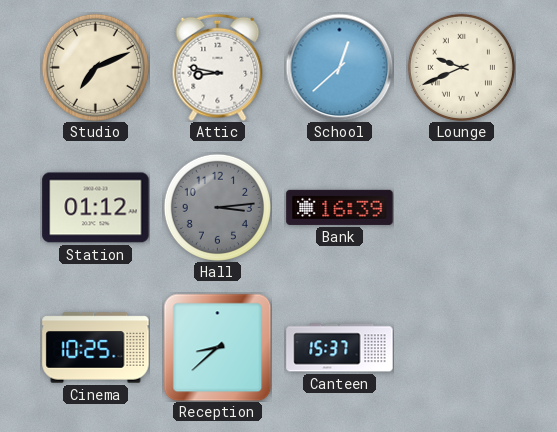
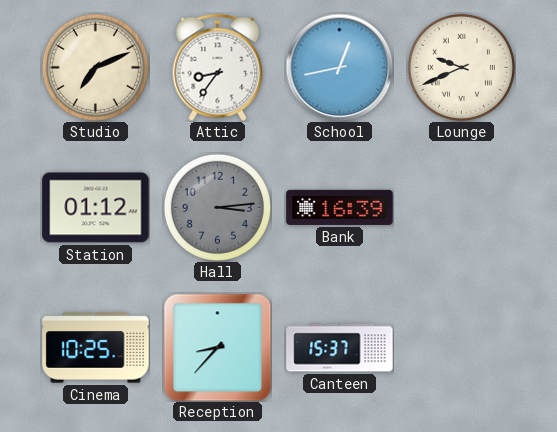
Attic: 8:47 -> 8:36
School: 12:38 -> 12:43
Reception: 8:38 -> 8:37
